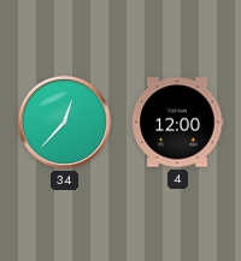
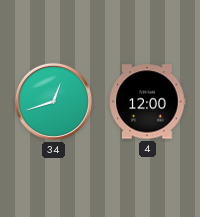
34: 12:37 -> 12:42
